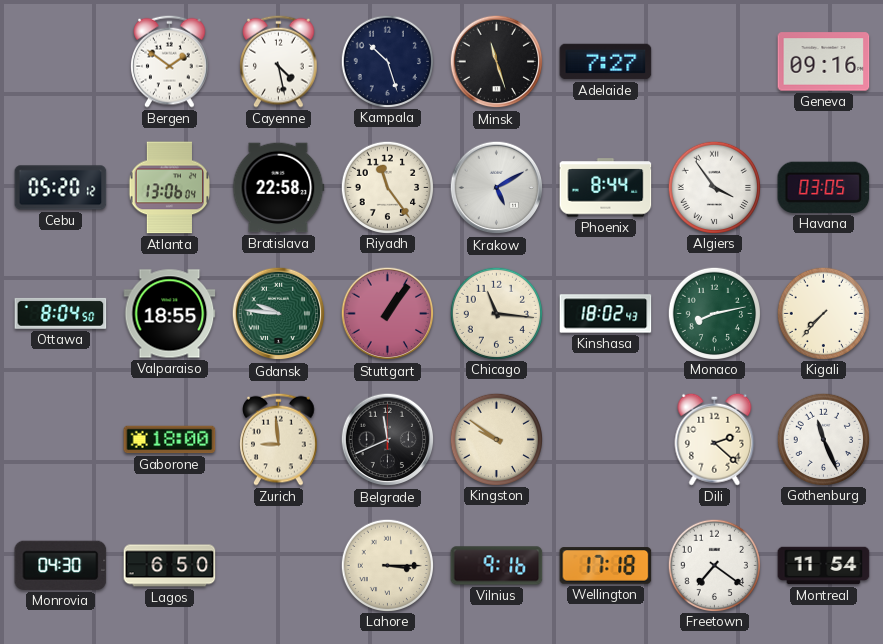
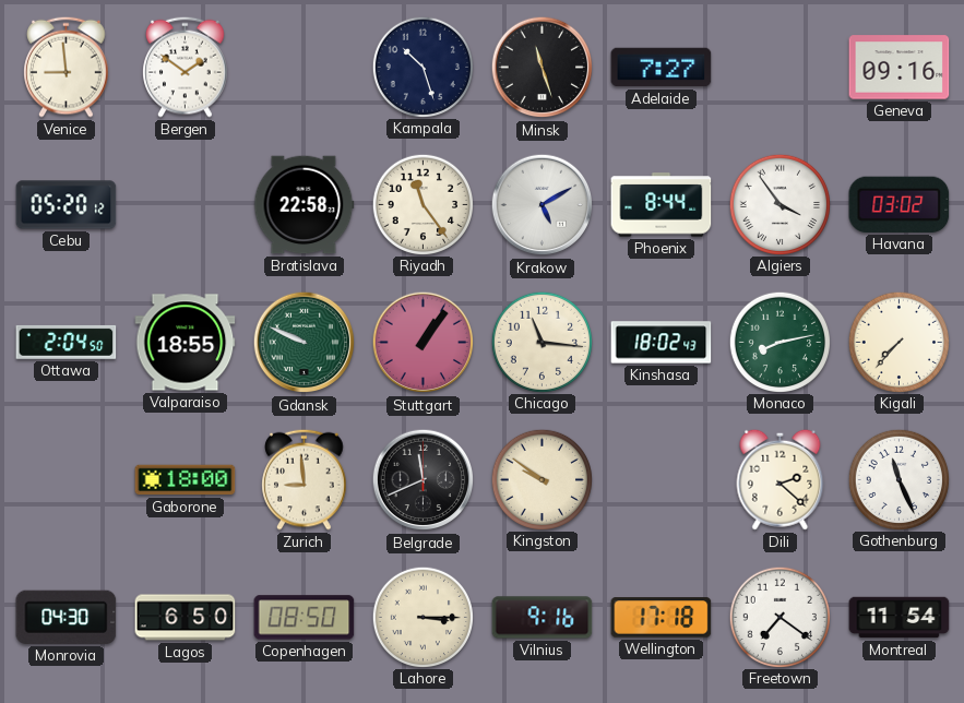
Venice: none -> 8:59
Cayenne: 4:28 -> none
Atlanta: 13:06 -> none
Havana: 03:05 -> 03:02
Ottawa: 8:04 -> 2:04
Gdansk: 9:46 -> 9:49
Copenhagen: none -> 08:50
